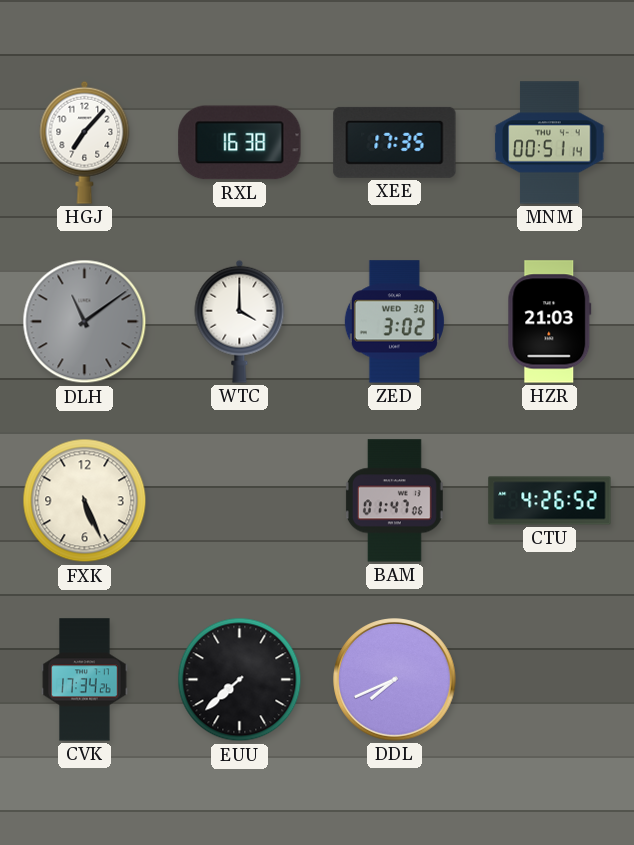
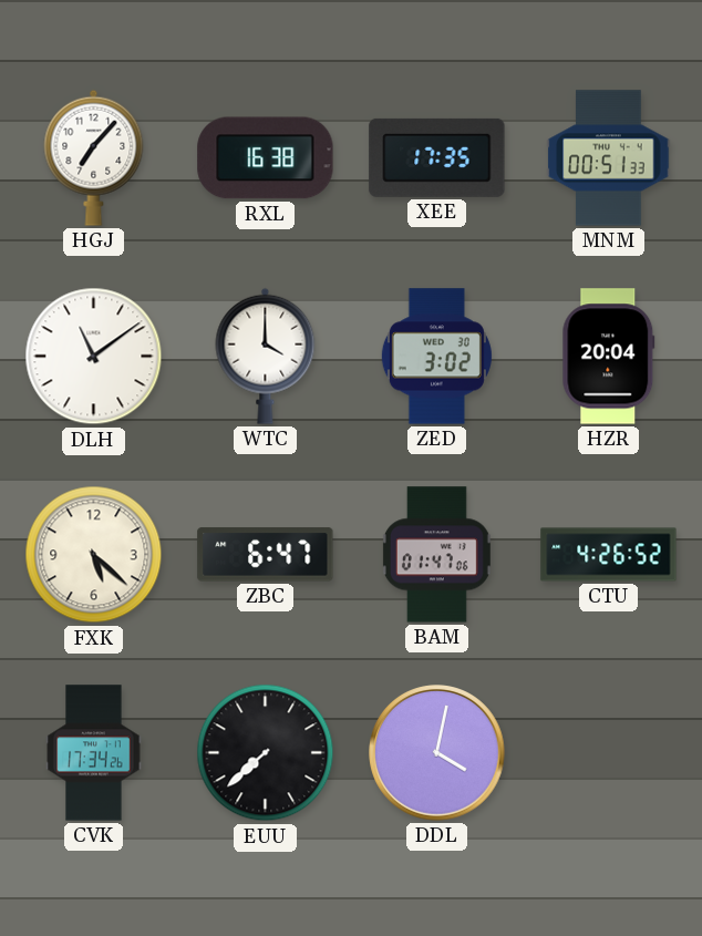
MNM: 00:51:14 -> 00:51:33
DLH dial: grey -> white
HZR: 21:03 -> 20:04
FXK: 5:26 -> 5:22
ZBC: none -> 6:47
DDL: 7:41 -> 4:02
